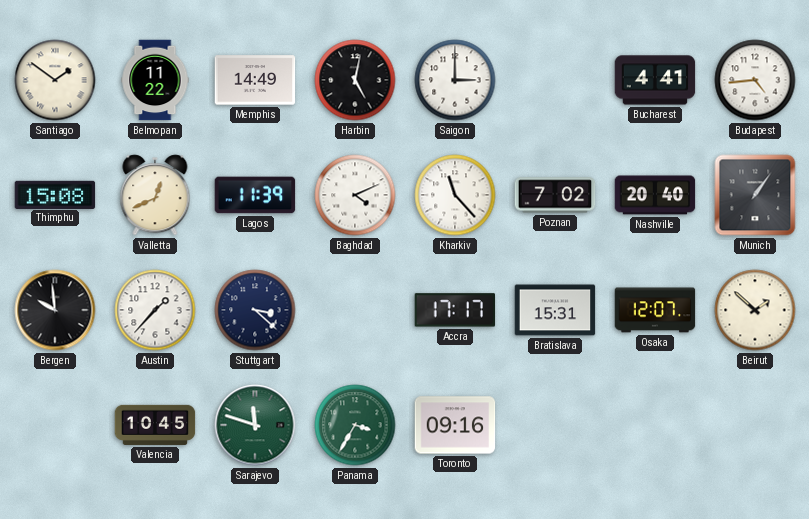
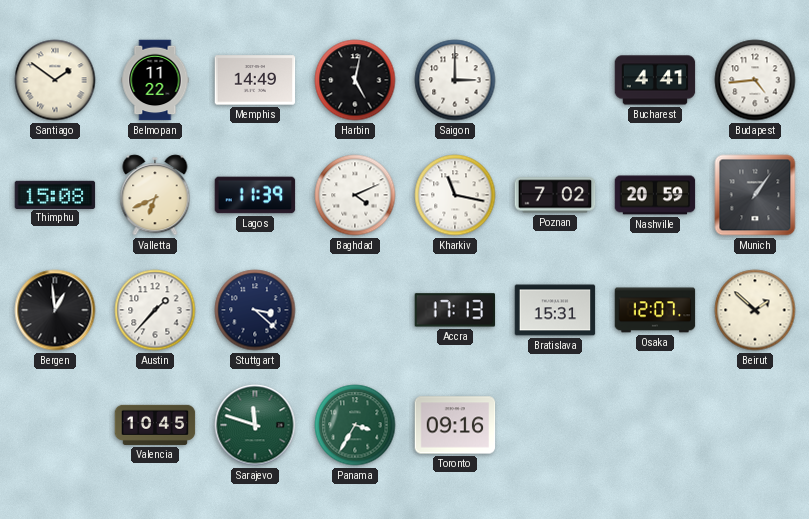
Valletta: 12:41 -> 6:41
Kharkiv: 11:23 -> 11:17
Nashville: 20:40 -> 20:59
Bergen: 9:59 -> 12:59
Accra: 17:17 -> 17:13
